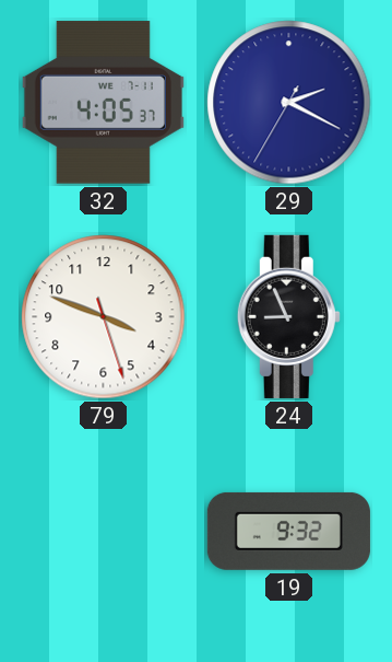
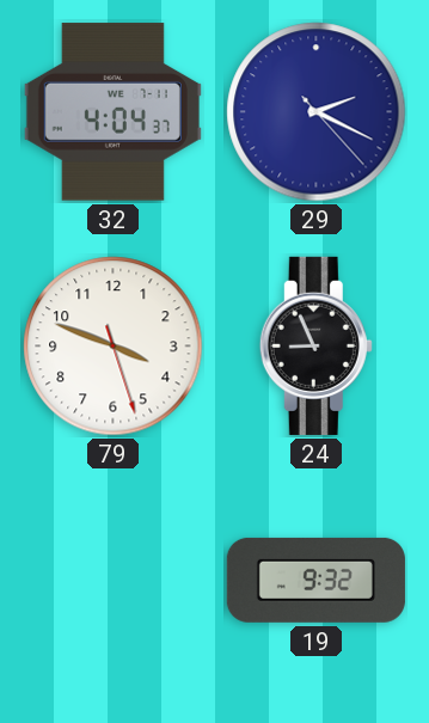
32: 4:05 -> 4:04
29: 2:19:35 -> 2:19:23
